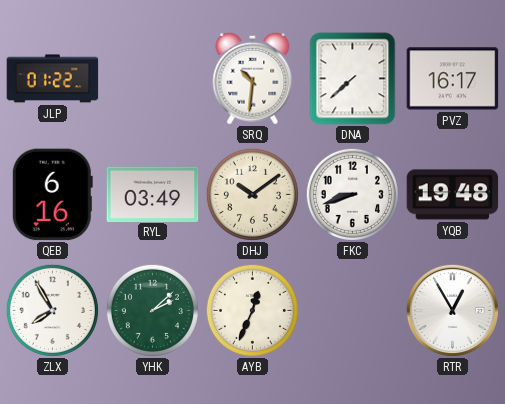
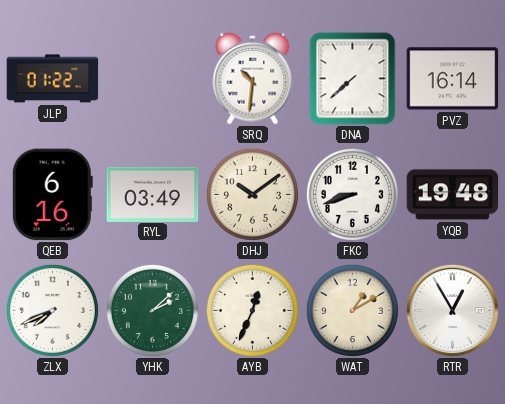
PVZ: 16:17 -> 16:14
ZLX: 7:55 -> 7:41
WAT: none -> 1:10
